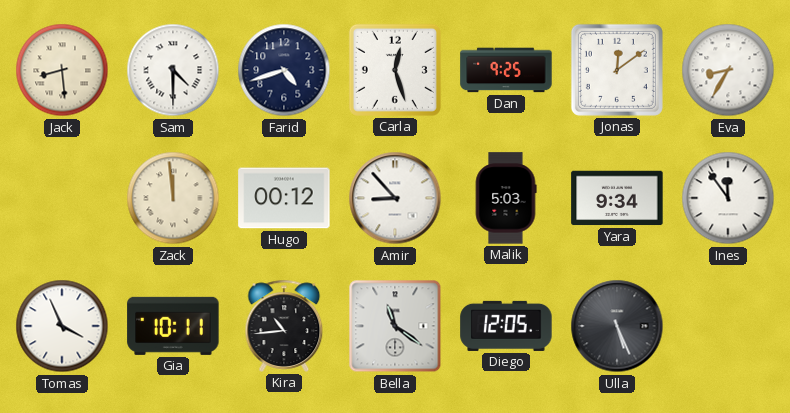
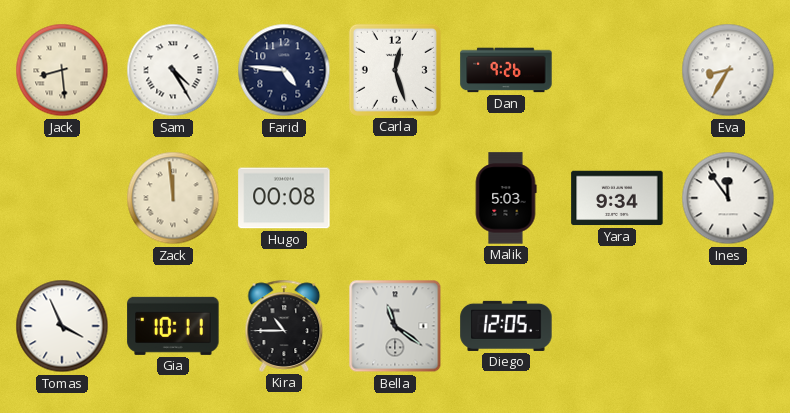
Sam: 4:30 -> 4:25
Farid: 4:42 -> 4:46
Dan: 9:25 -> 9:26
Jonas: 12:09 -> none
Hugo: 00:12 -> 00:08
Amir: 8:53 -> none
Kira: 10:44 -> 10:45
Ulla: 5:26 -> none
